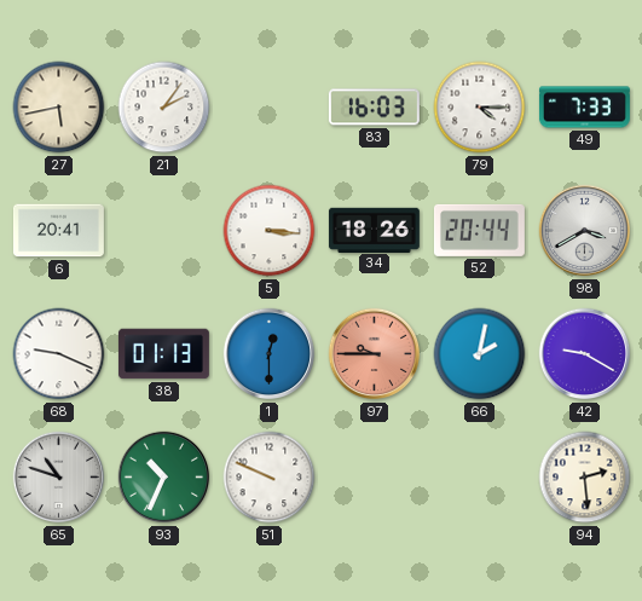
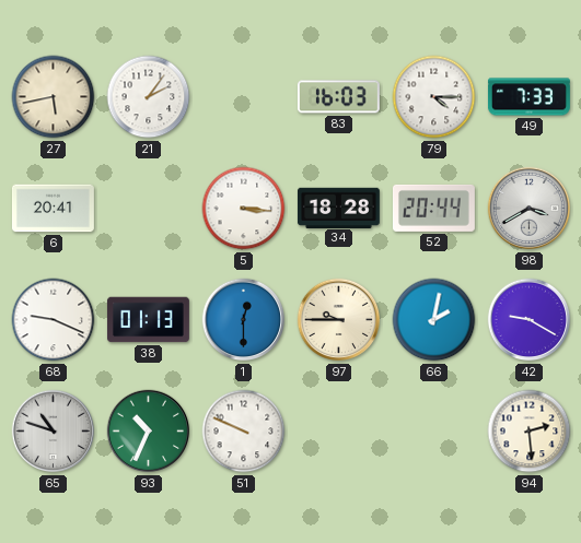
34: 18:26 -> 18:28
97 dial: salmon -> cream
